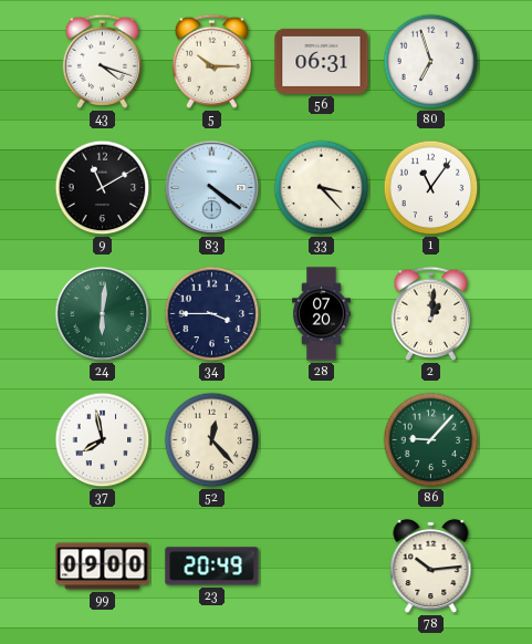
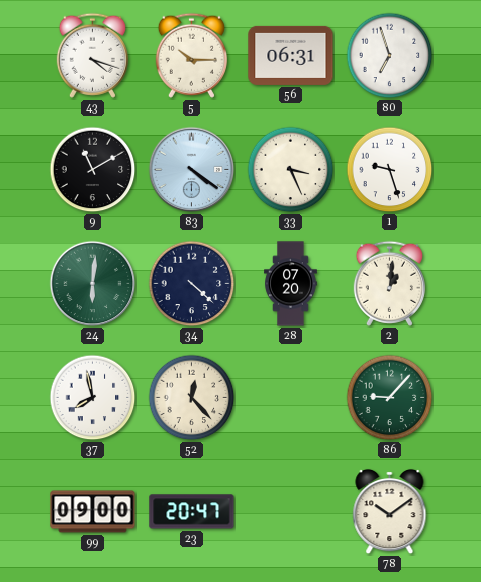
33: 3:23 -> 3:26
1: 11:06 -> 9:27
34: 3:45 -> 4:22
23: 20:49 -> 20:47
78: 10:14 -> 10:09
